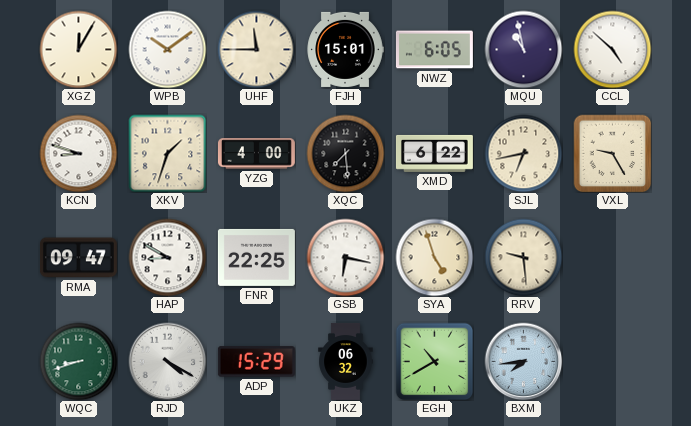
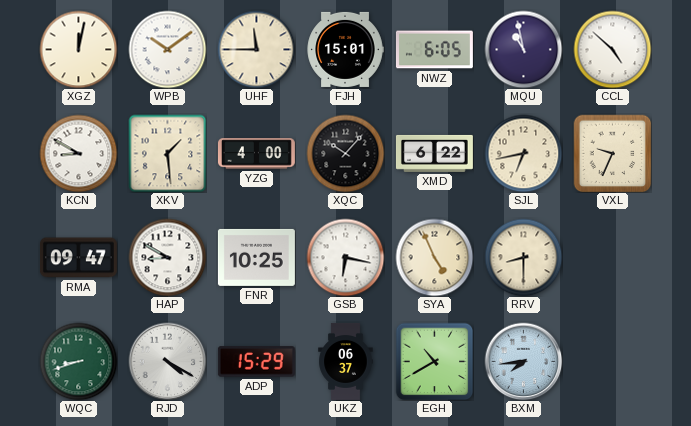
XGZ: 12:05 -> 12:02
KCN: 8:48 -> 8:50
XKV: 1:33 -> 1:29
XQC: 7:29 -> 10:07
VXL: 9:25 -> 9:34
FNR: 22:25 -> 10:25
SYA: 4:57 -> 4:56
RRV: 9:29 -> 8:30
UKZ: 06:32 -> 06:37
